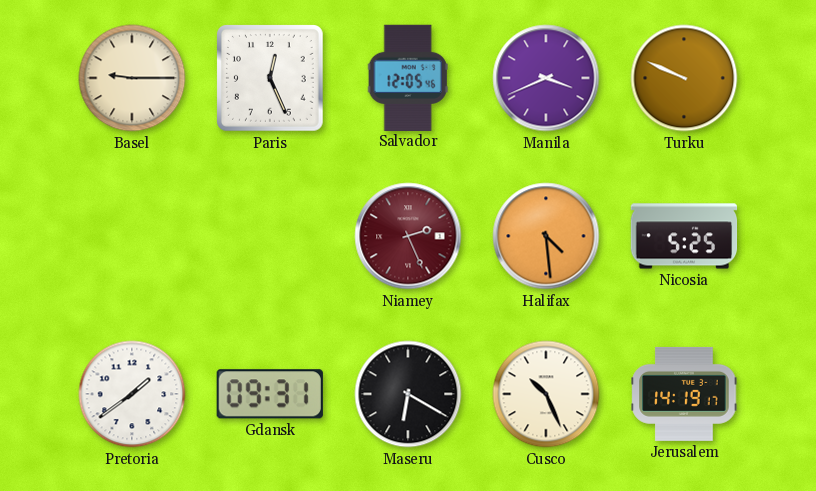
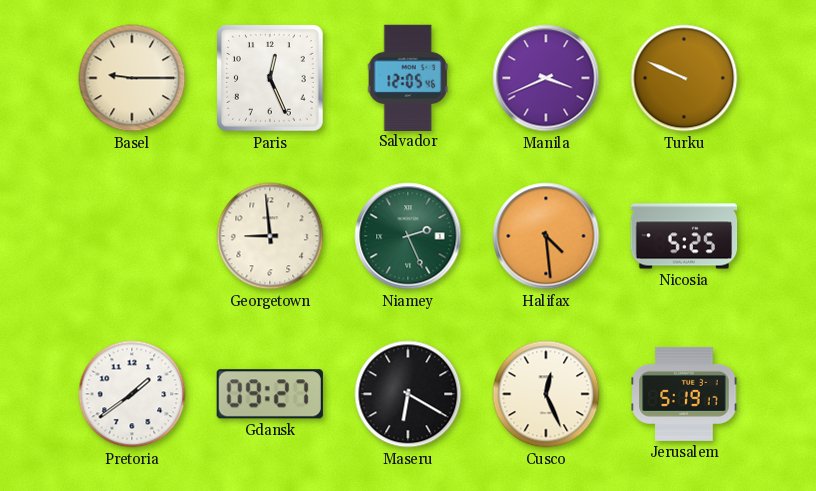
Georgetown: none -> 8:59
Niamey dial: burgundy -> green
Gdansk: 09:31 -> 09:27
Cusco: 10:26 -> 12:26
Jerusalem: 14:19 -> 5:19
